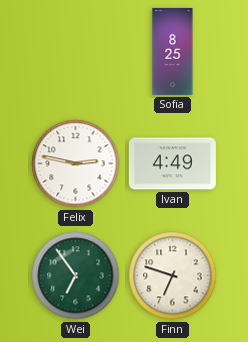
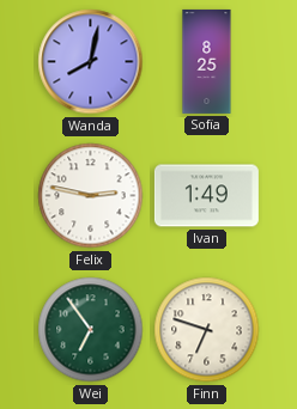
Wanda: none -> 8:02
Ivan: 4:49 -> 1:49
